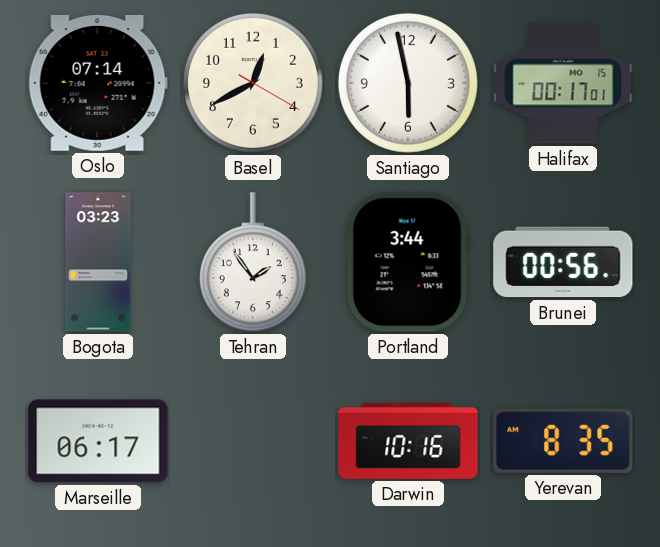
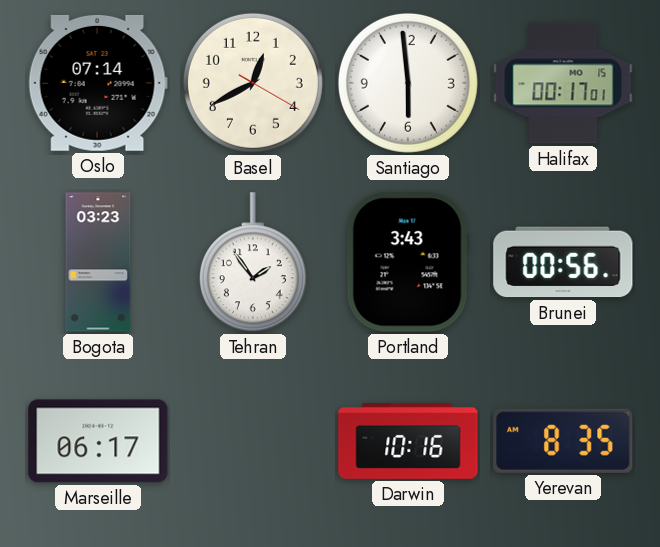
Santiago: 5:58 -> 5:59
Portland: 3:44 -> 3:43
